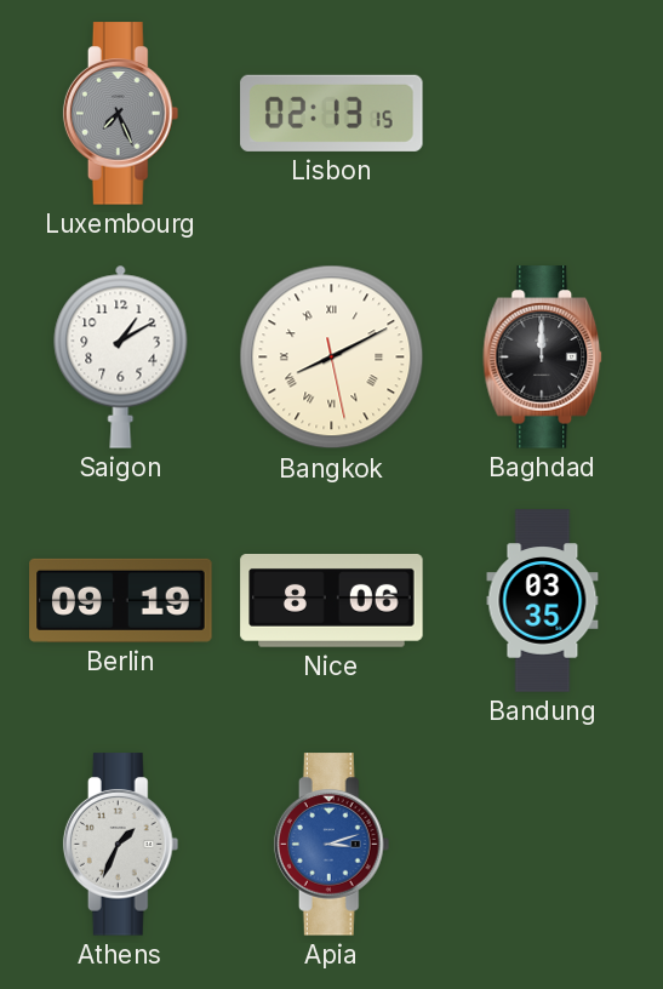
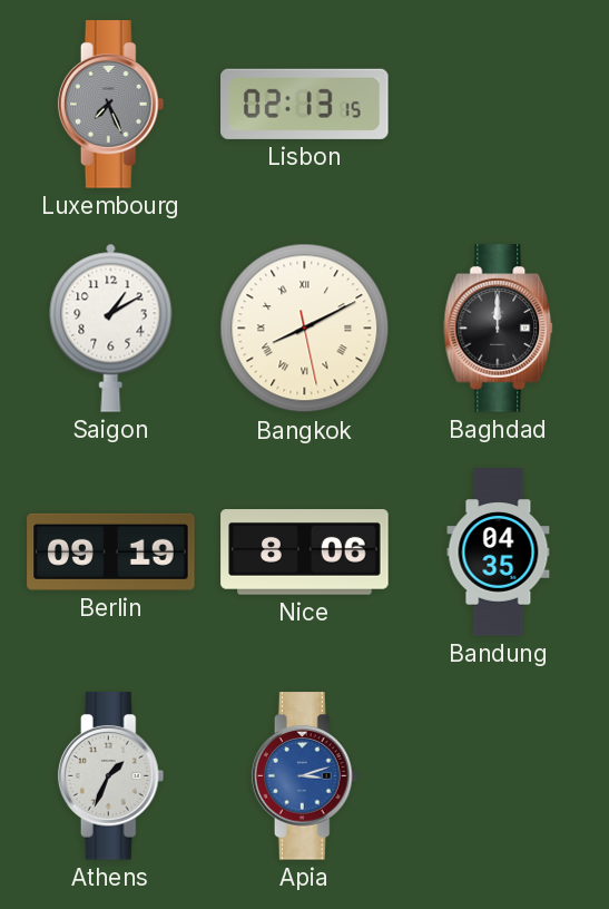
Bandung: 03:35 -> 04:35
